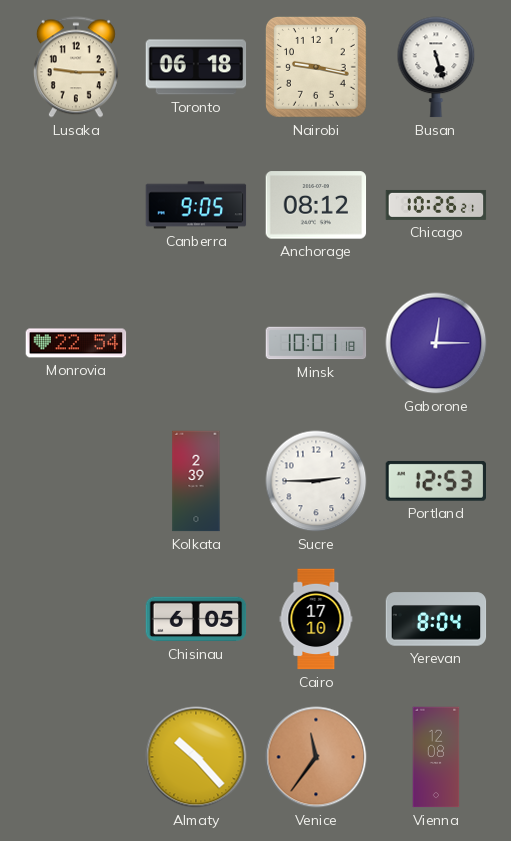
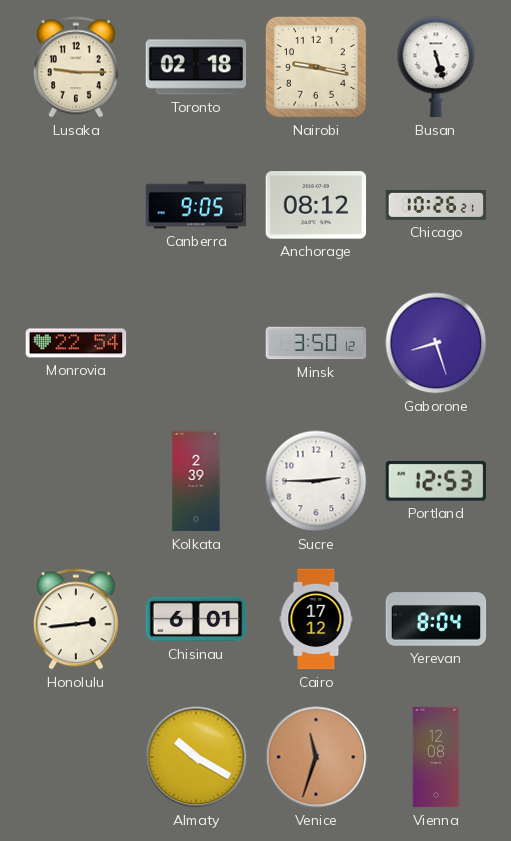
Toronto: 06:18 -> 02:18
Minsk: 10:01 -> 3:50
Gaborone: 12:15 -> 8:27
Honolulu: none -> 2:44
Chisinau: 6:05 -> 6:01
Cairo: 17:10 -> 17:12
Almaty: 10:23 -> 10:20
Venice: 11:36 -> 11:33
